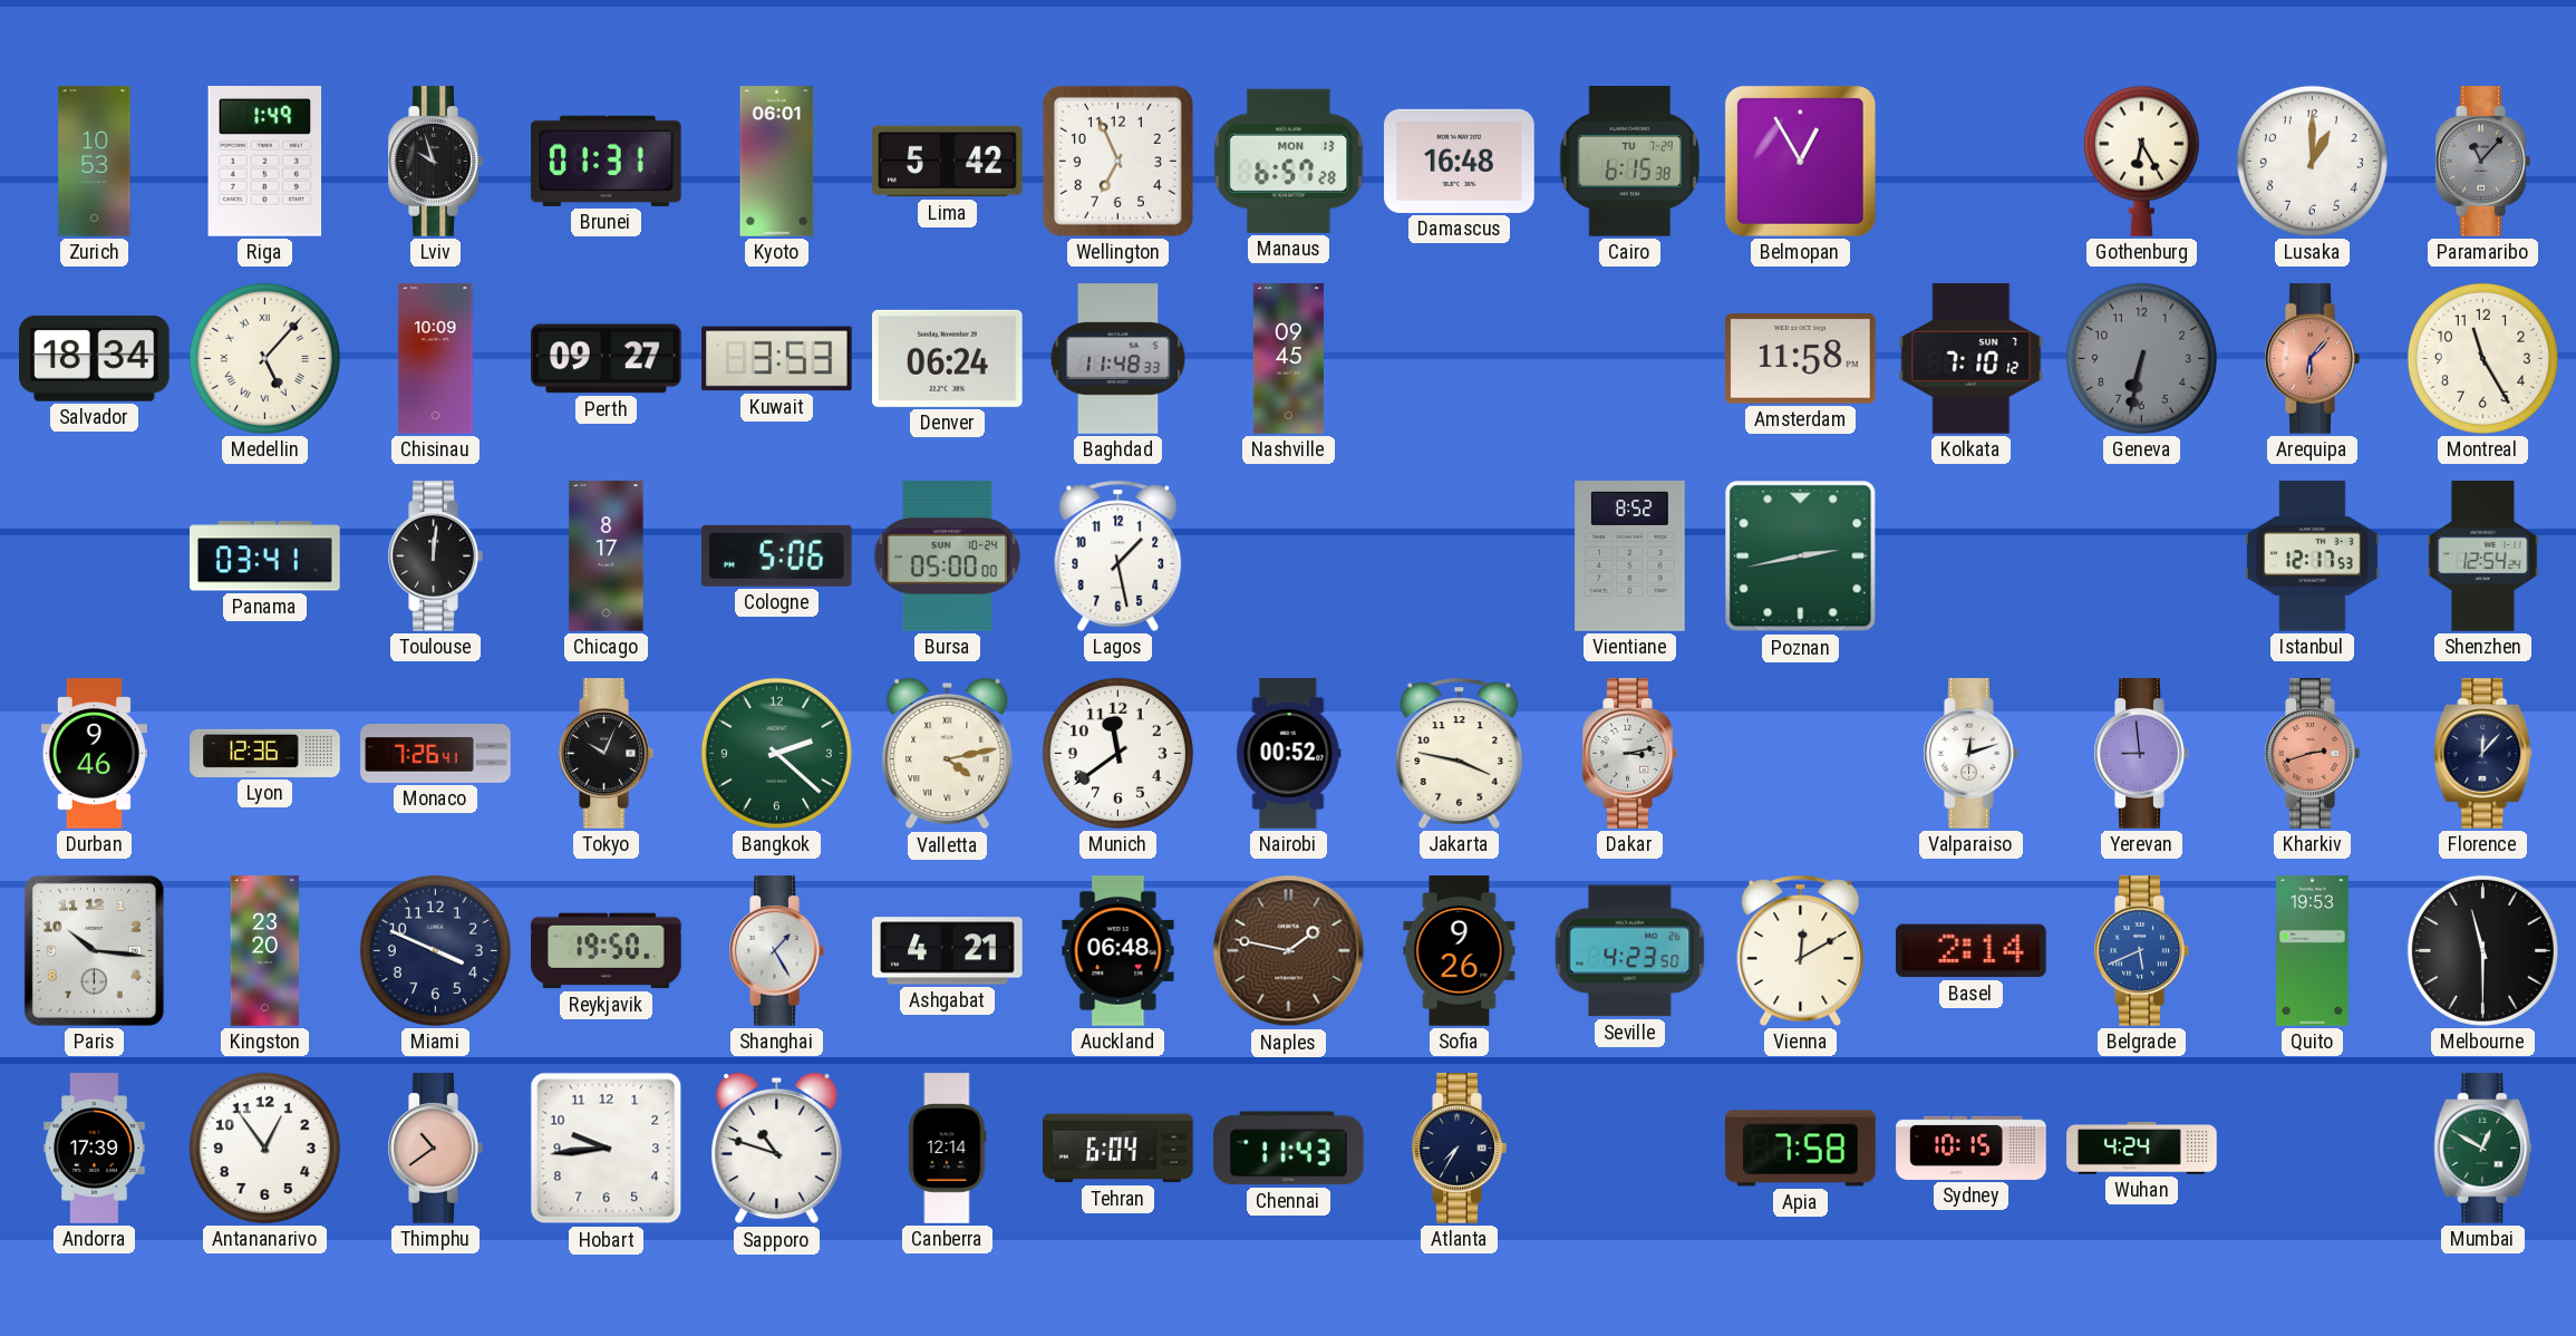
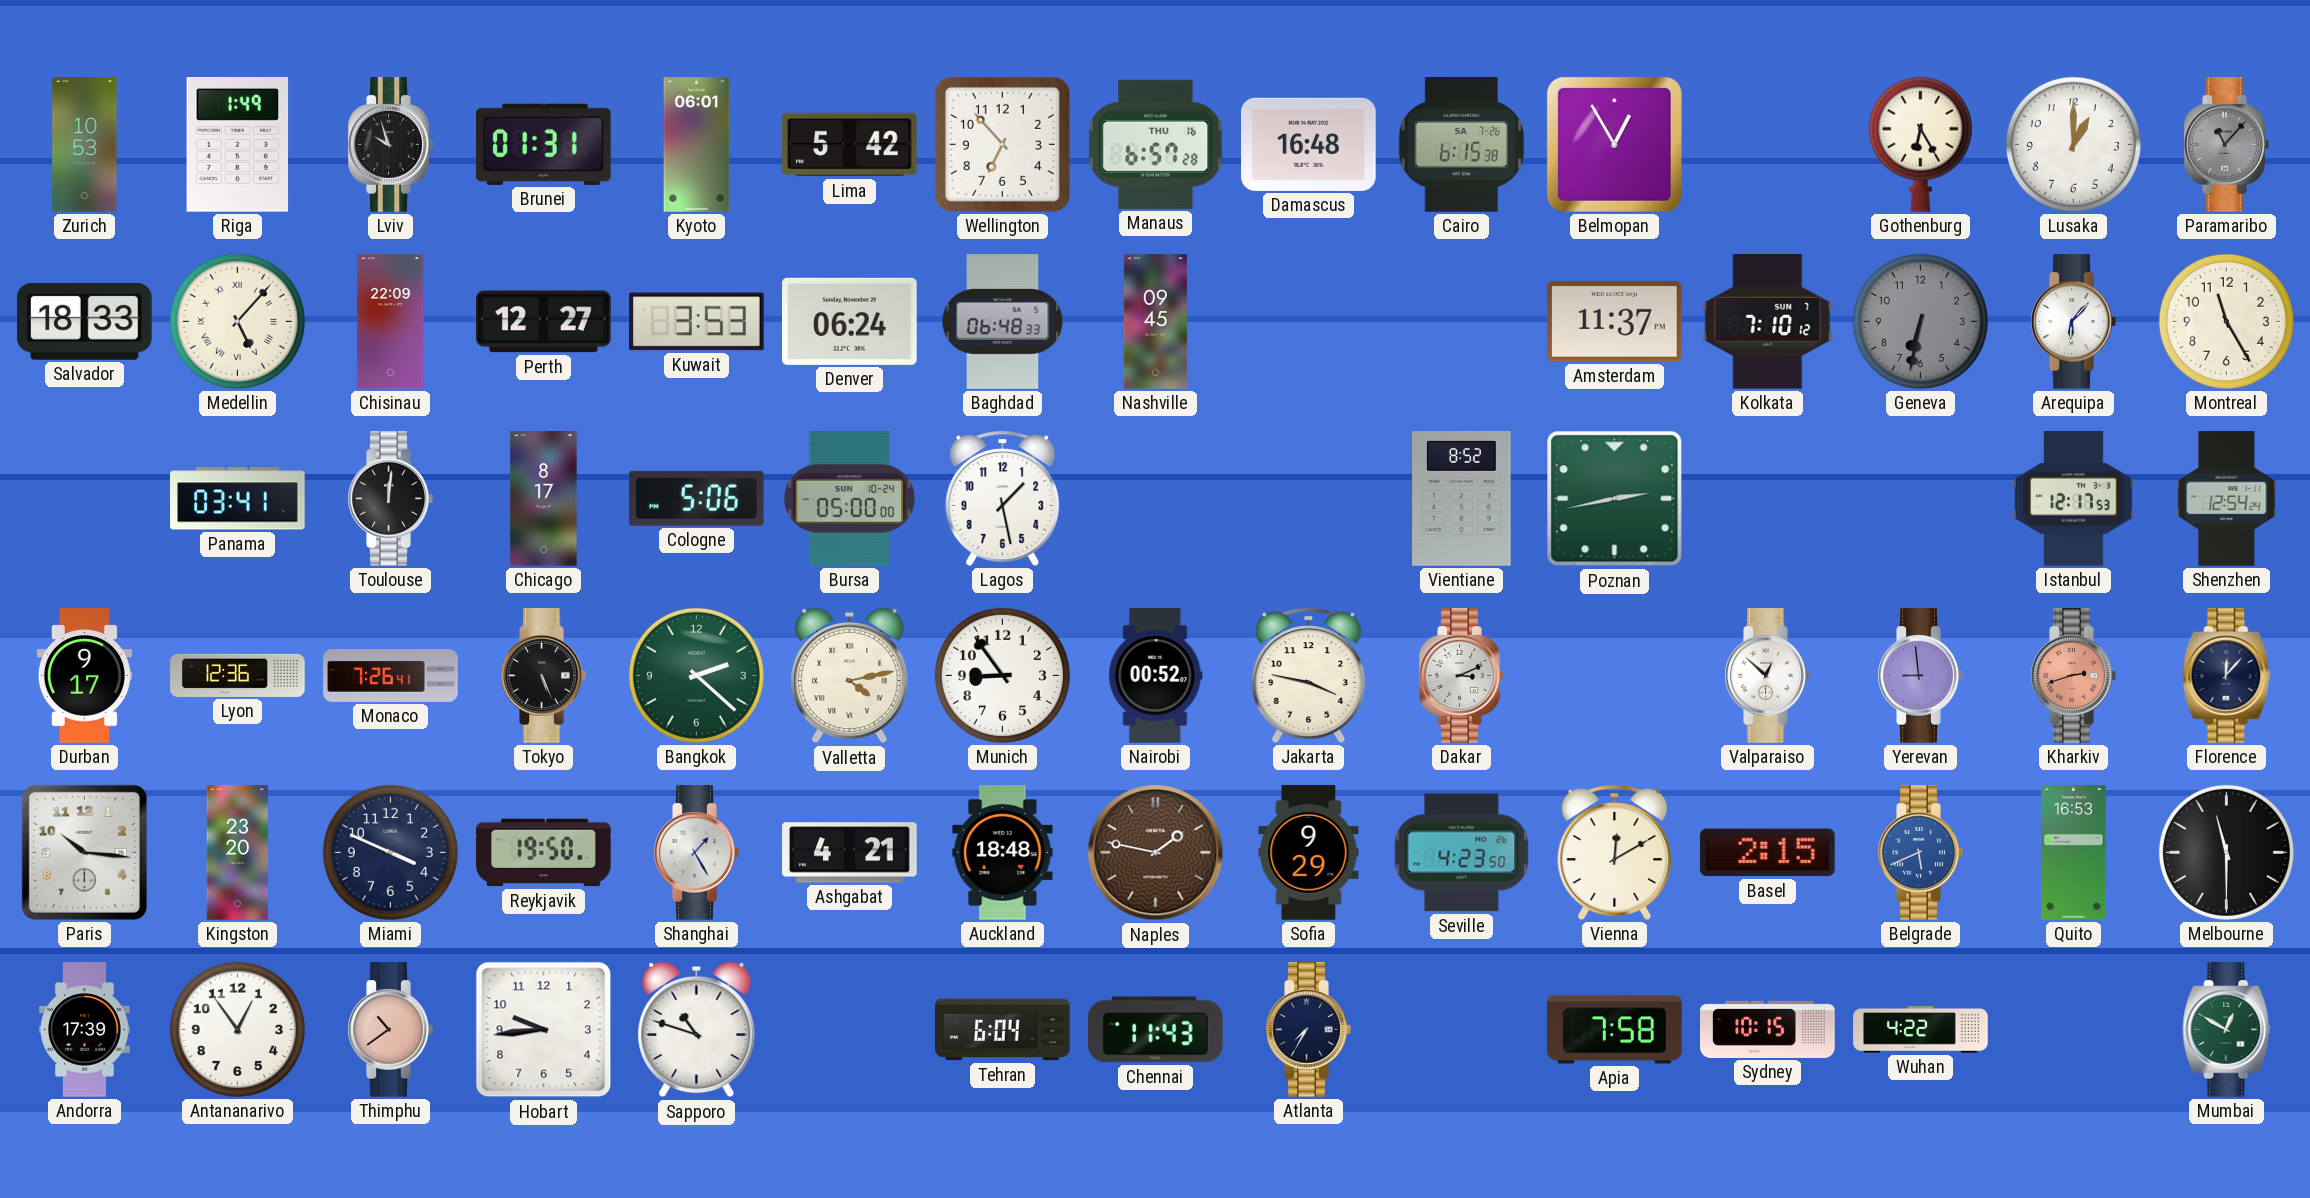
Wellington: 6:56 -> 6:53
Manaus date: MON 13 -> THU 16
Cairo date: TU 7-29 -> SA 7-26
Salvador: 18:34 -> 18:33
Chisinau: 10:09 -> 22:09
Perth: 09:27 -> 12:27
Baghdad: 11:48 -> 06:48
Amsterdam: 11:58 -> 11:37
Arequipa dial: salmon -> white
Durban: 9:46 -> 9:17
Tokyo: 10:04 -> 5:26
Munich: 11:39 -> 8:54
Dakar: 3:13 -> 3:11
Valparaiso: 12:12 -> 12:52
Auckland: 06:48 -> 18:48
Sofia: 9:26 -> 9:29
Basel: 2:14 -> 2:15
Quito: 19:53 -> 16:53
Canberra: 12:14 -> none
Wuhan: 4:24 -> 4:22
